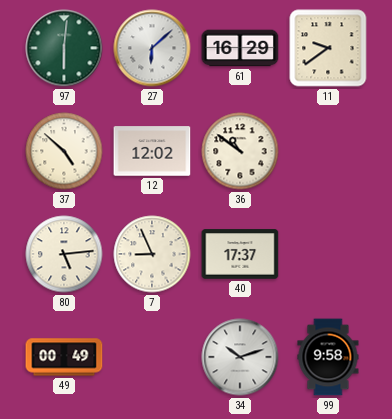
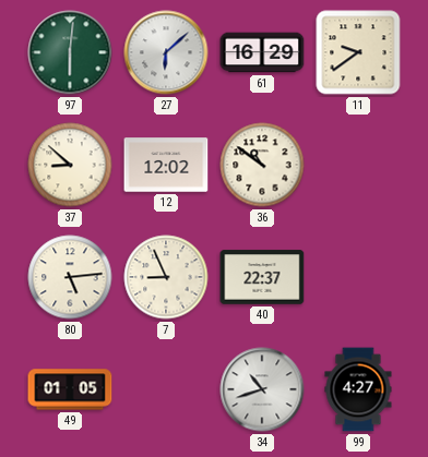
37: 4:52 -> 8:52
40: 17:37 -> 22:37
49: 00:49 -> 01:05
34: 10:12 -> 10:42
99: 9:58 -> 4:27
